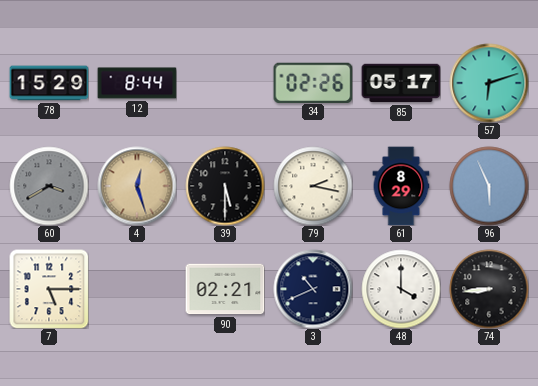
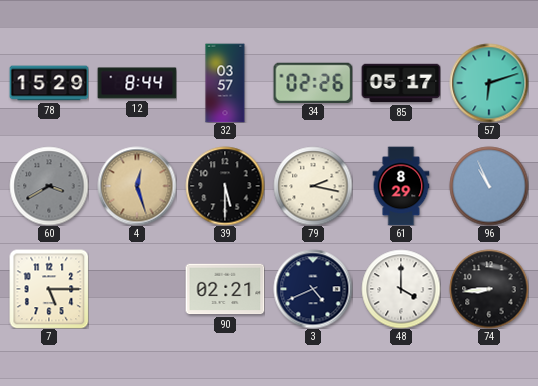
32: none -> 03:57
96: 5:56 -> 10:56
3: 10:41 -> 4:41
